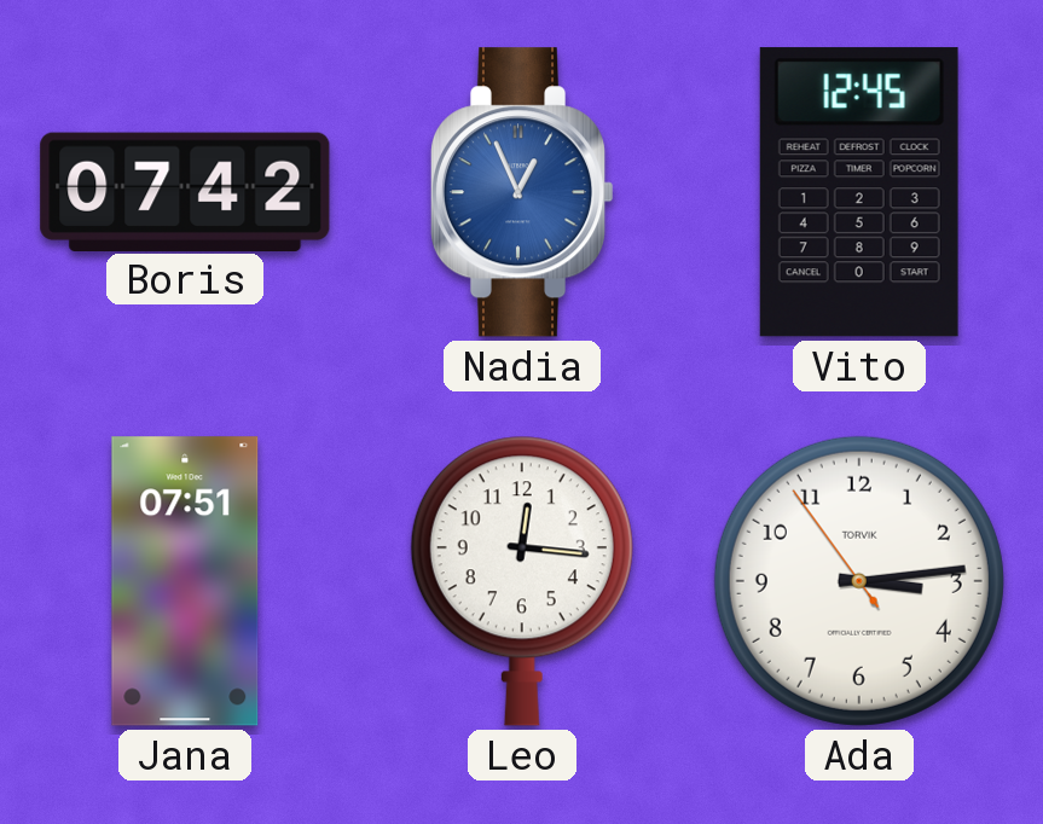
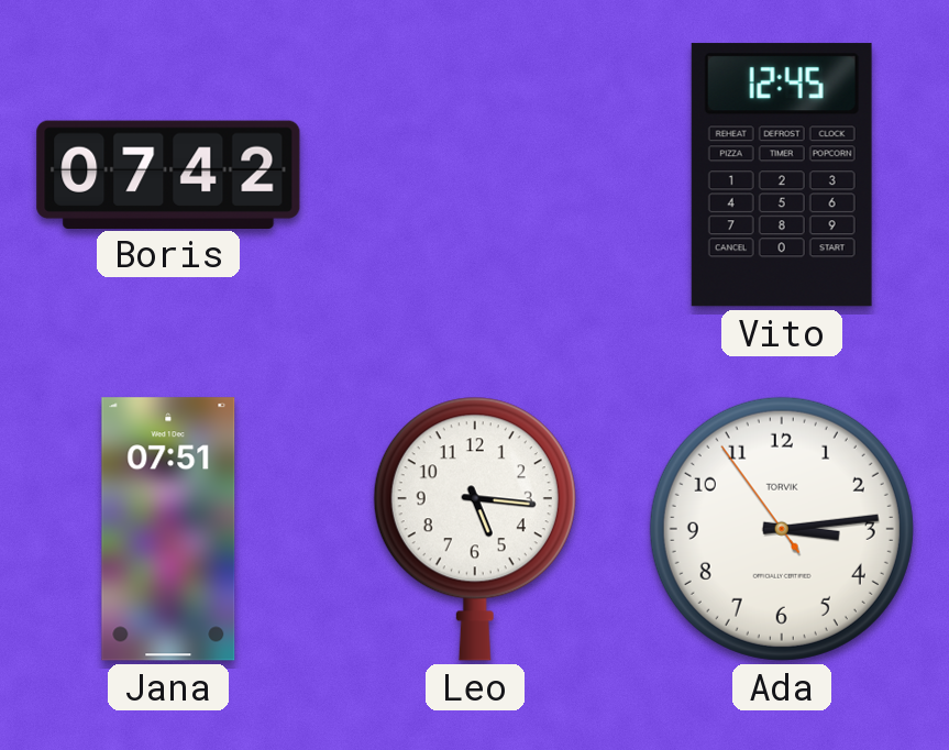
Nadia: 12:56 -> none
Leo: 12:16 -> 5:16
